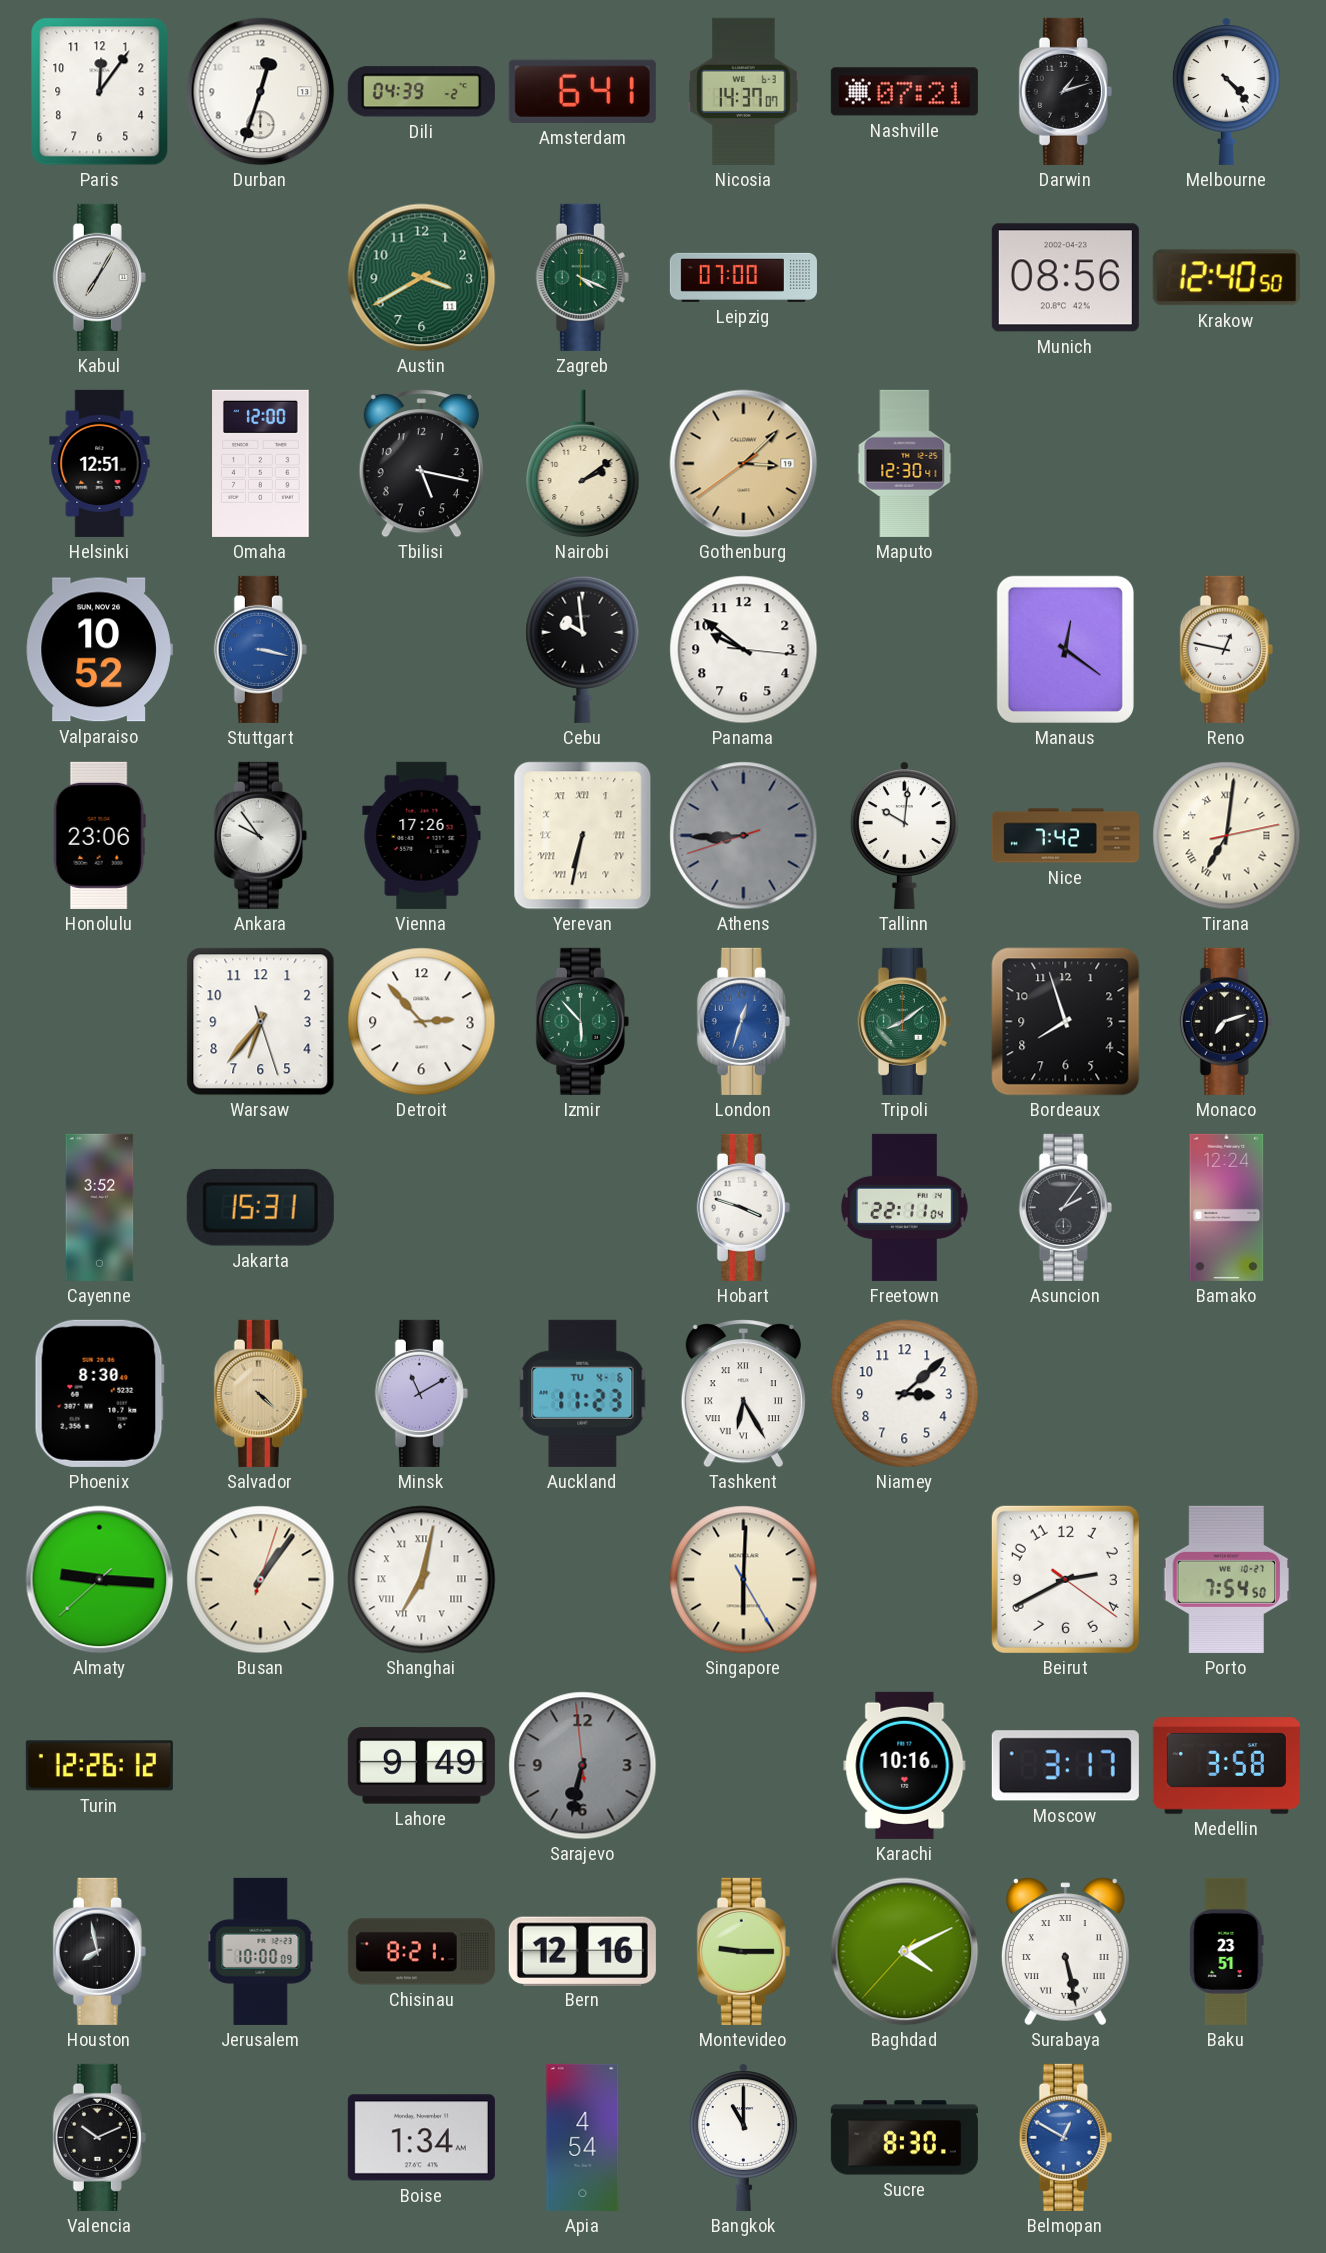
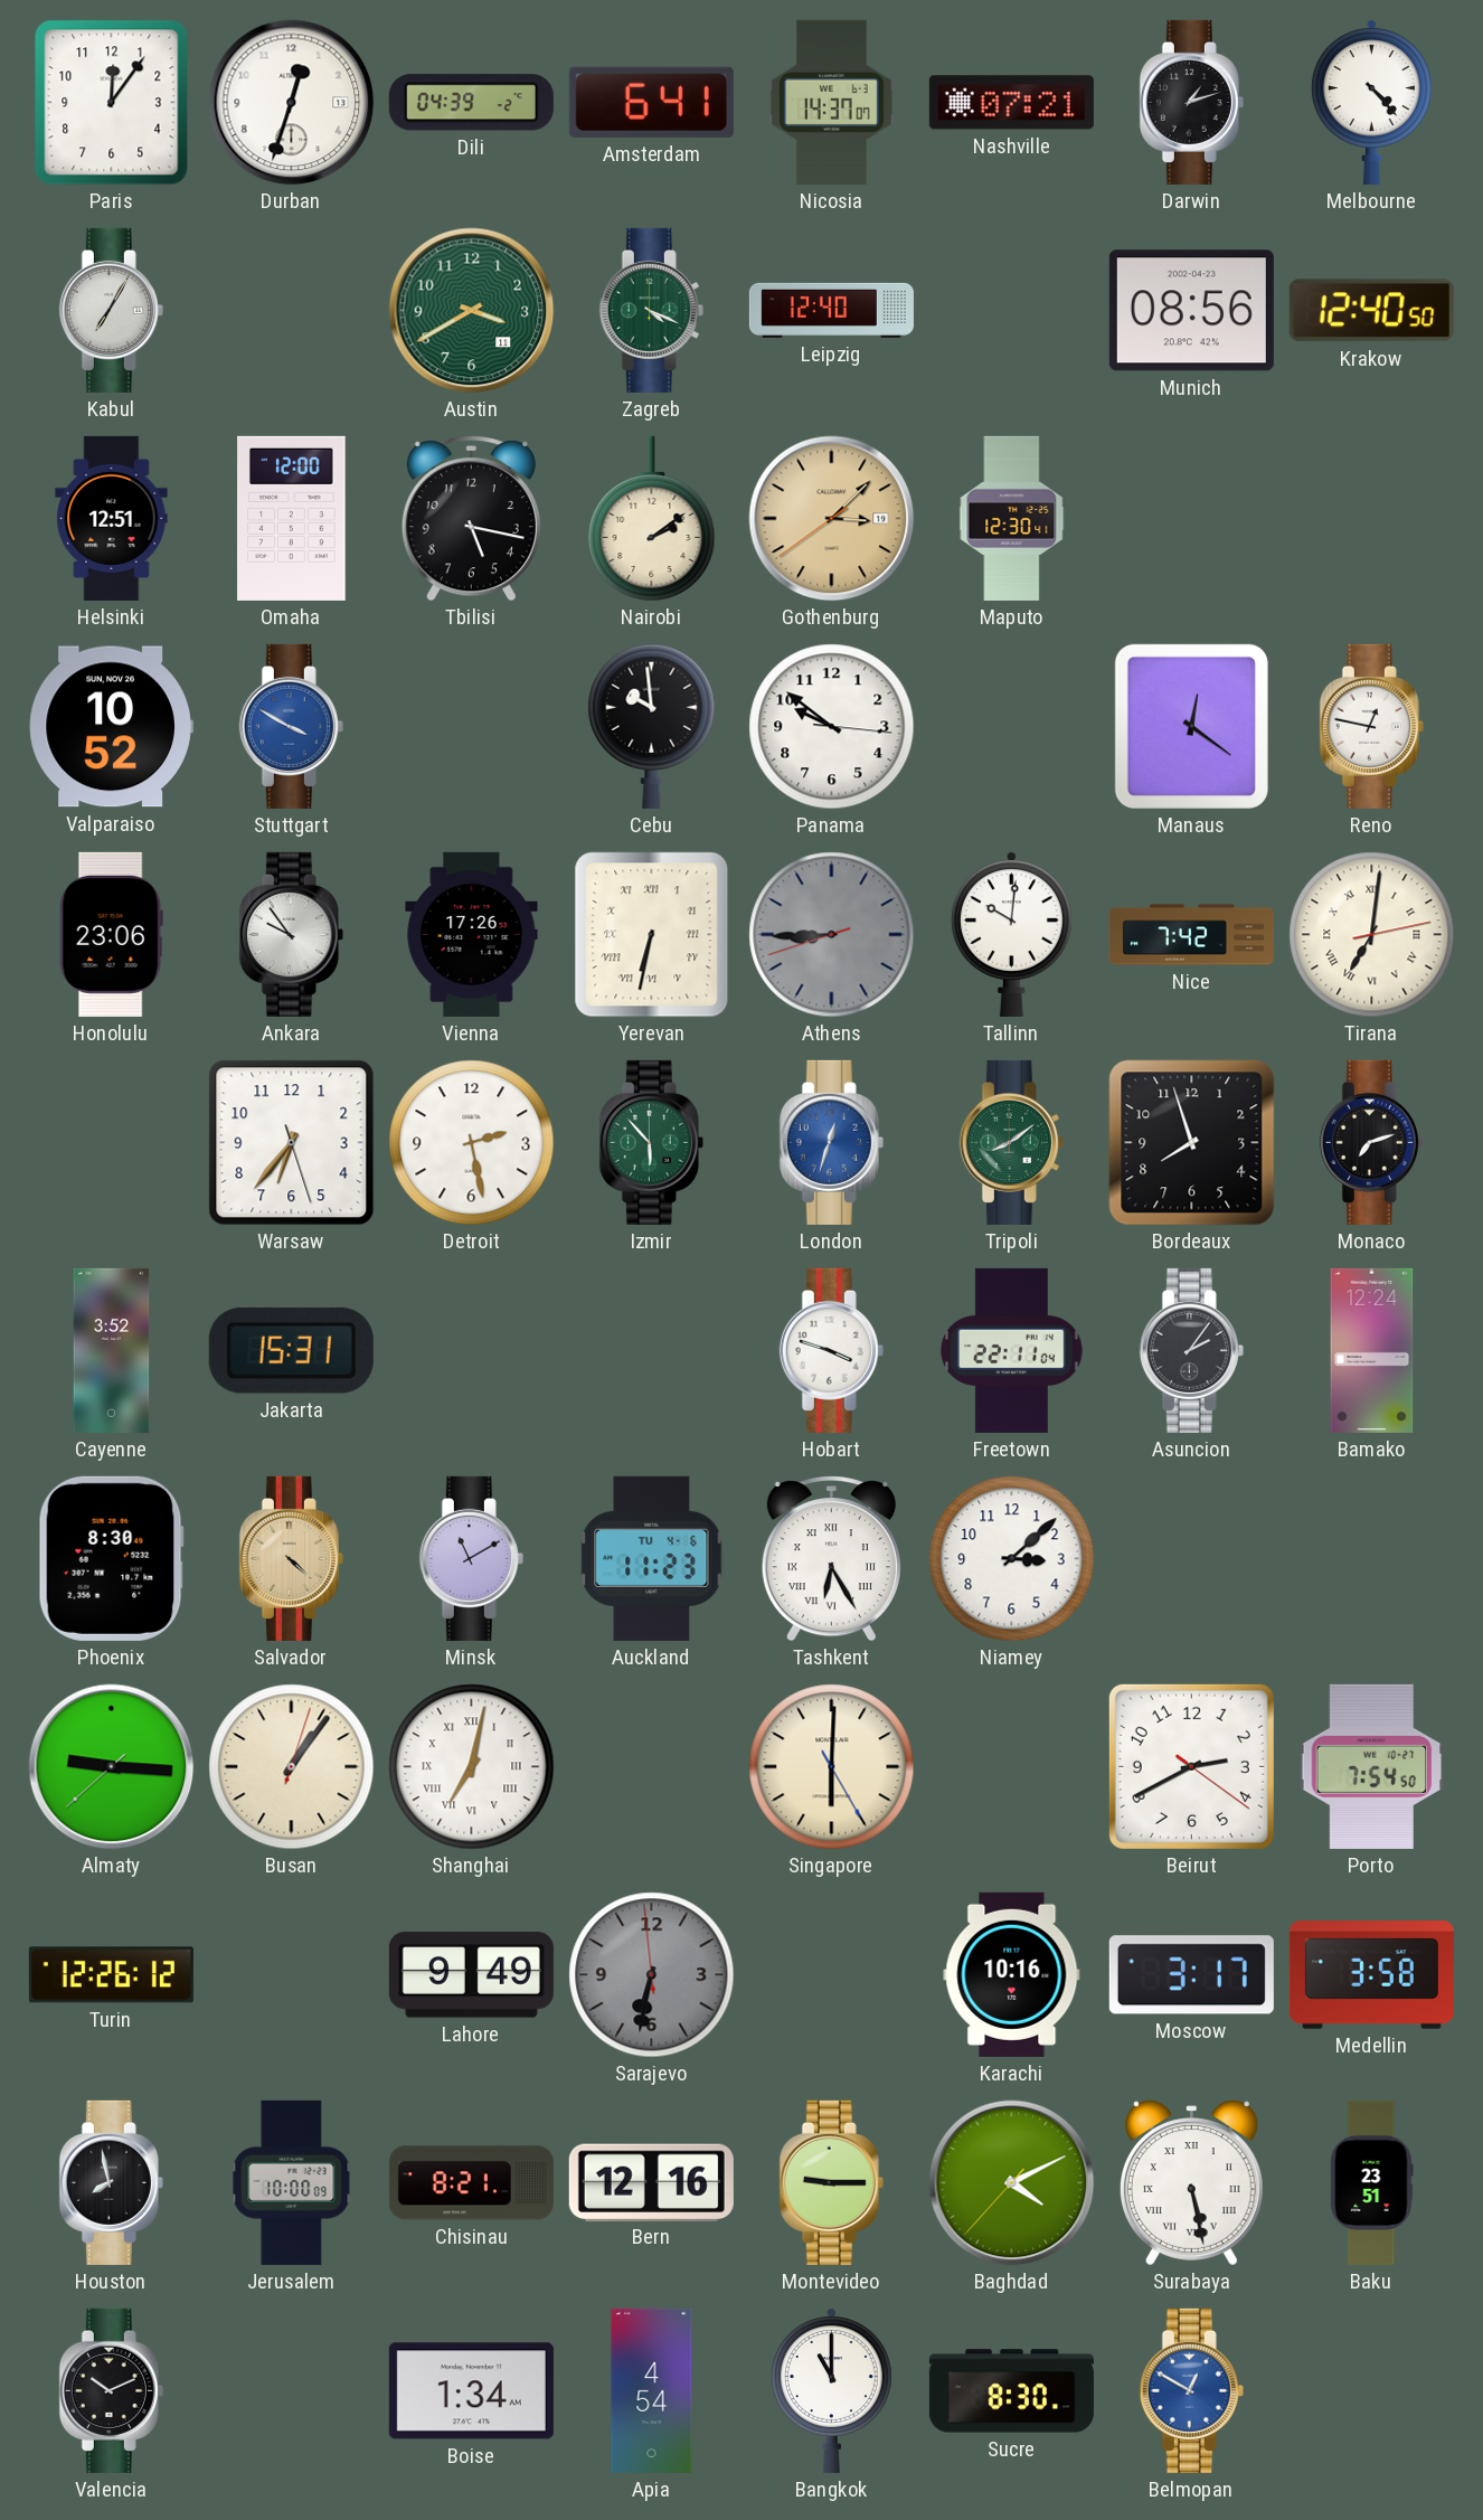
Leipzig: 07:00 -> 12:40
Stuttgart: 3:17 -> 3:50
Detroit: 2:53 -> 2:28
